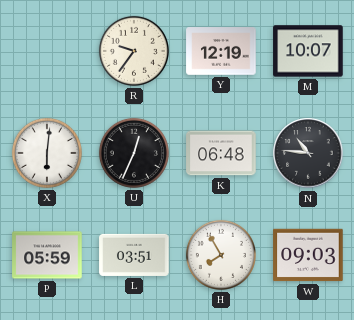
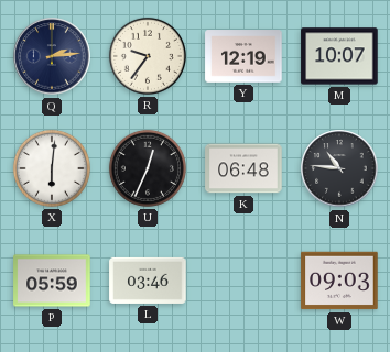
Q: none -> 2:14
L: 03:51 -> 03:46
H: 7:55 -> none
